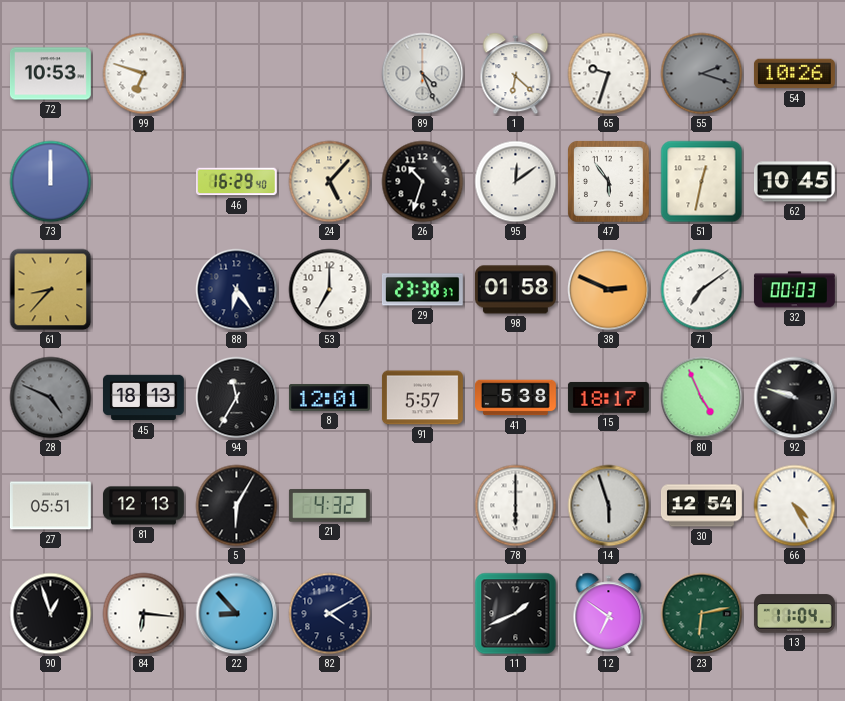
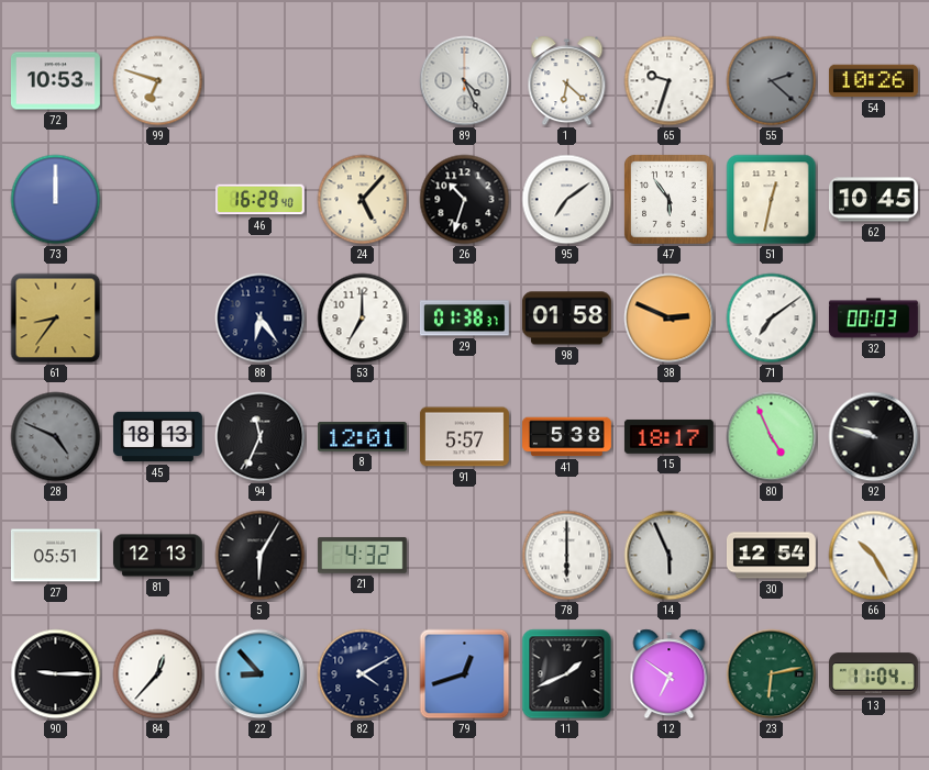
55: 2:18 -> 2:22
95: 12:09 -> 7:09
61: 8:37 -> 8:36
29: 23:38 -> 01:38
94: 11:35 -> 11:34
14: 5:57 -> 5:56
66: 4:25 -> 10:25
90: 12:57 -> 9:15
84: 6:16 -> 12:37
79: none -> 12:42
